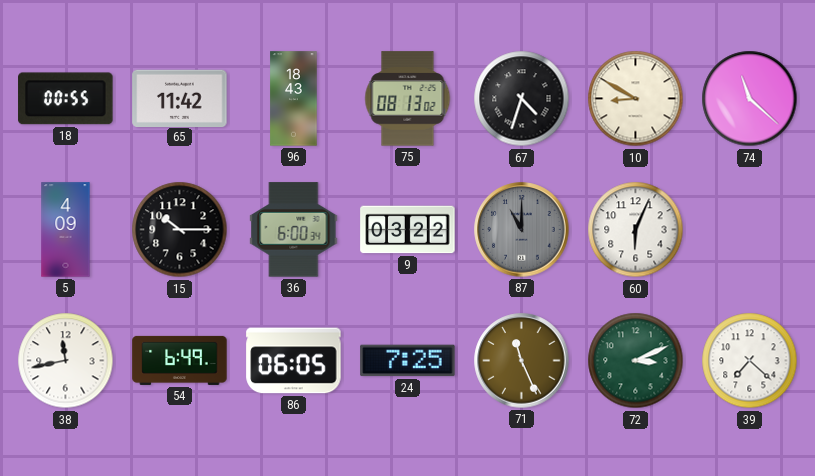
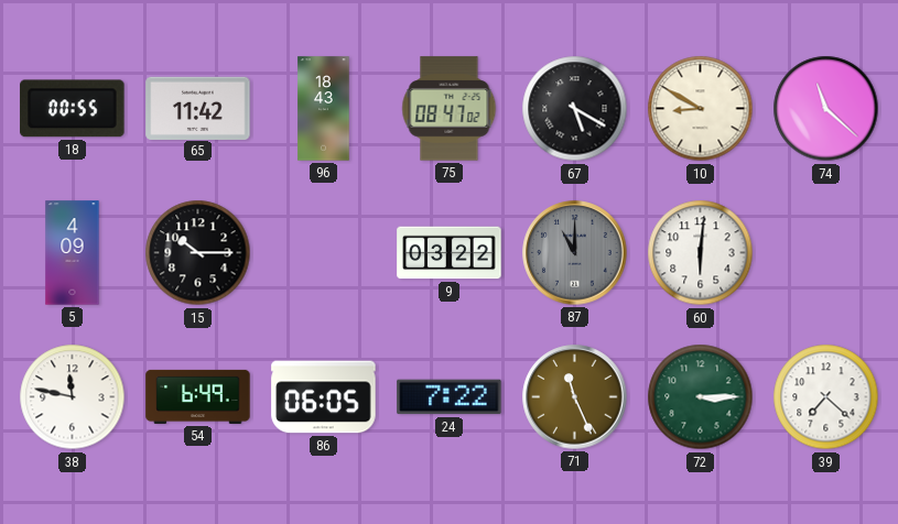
75: 08:13 -> 08:47
67: 4:33 -> 5:20
36: 6:00 -> none
60: 6:04 -> 6:01
38: 11:43 -> 11:47
24: 7:25 -> 7:22
72: 3:11 -> 3:15
